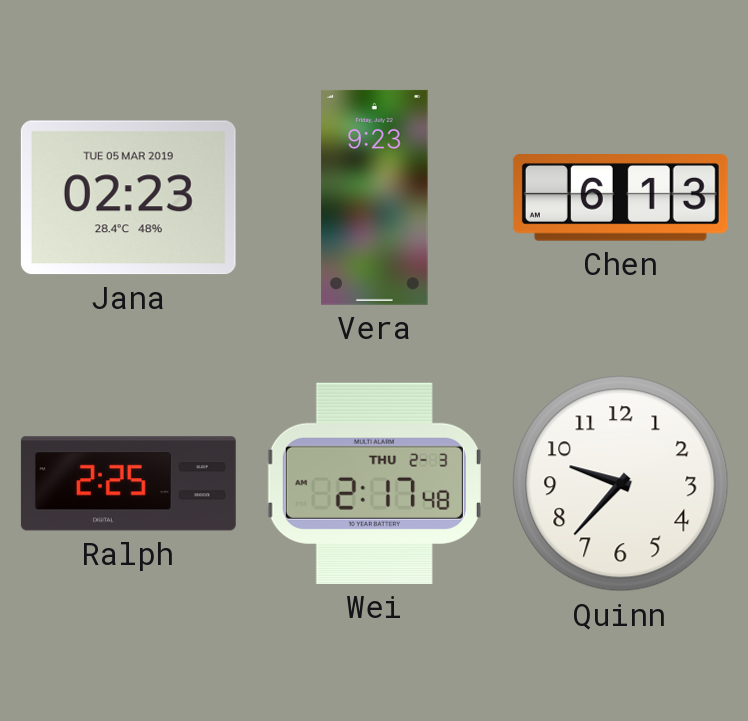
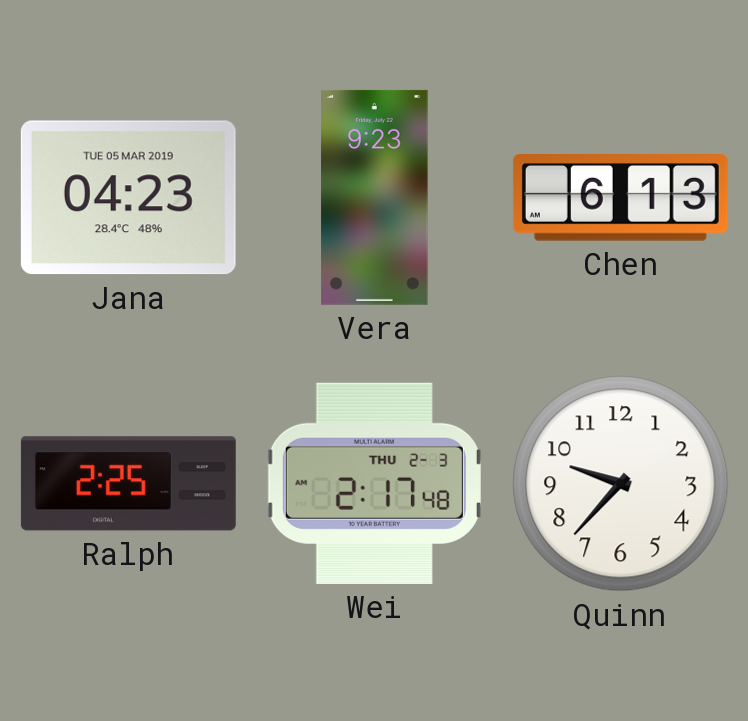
Jana: 02:23 -> 04:23
